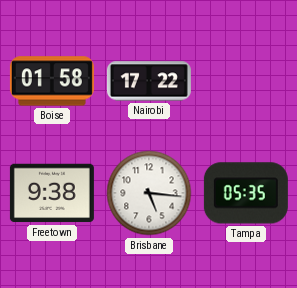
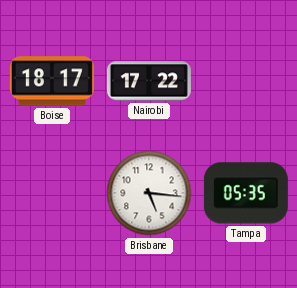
Boise: 01:58 -> 18:17
Freetown: 9:38 -> none
